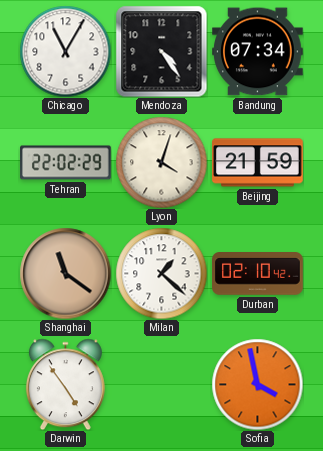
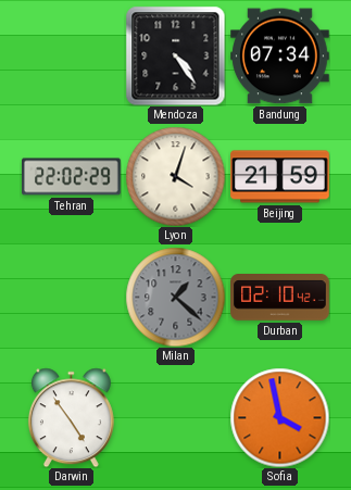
Chicago: 11:05 -> none
Shanghai: 11:21 -> none
Milan dial: white -> grey
